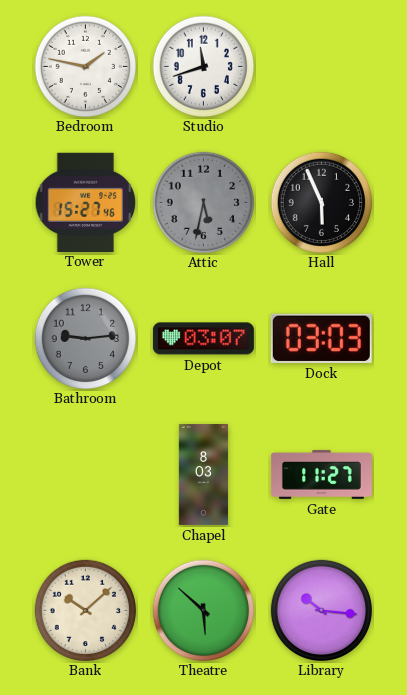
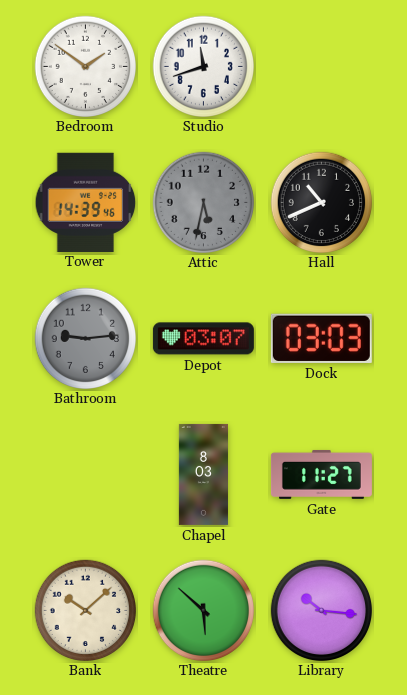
Bedroom: 1:47 -> 1:51
Tower: 15:27 -> 14:39
Hall: 5:56 -> 10:41
